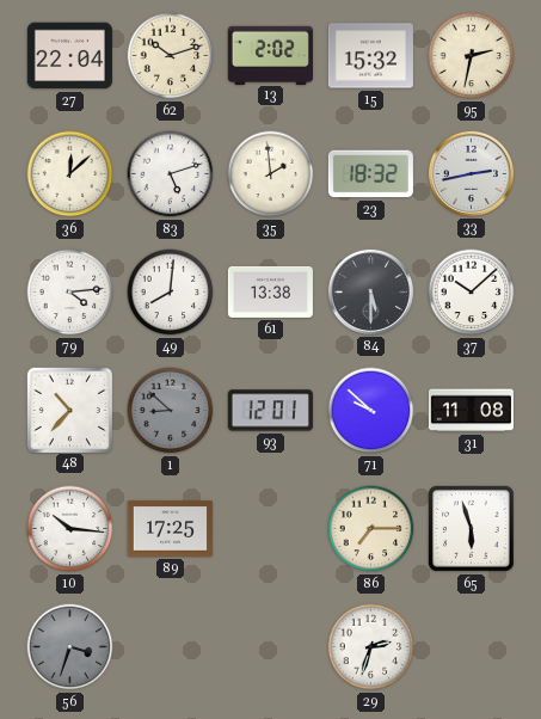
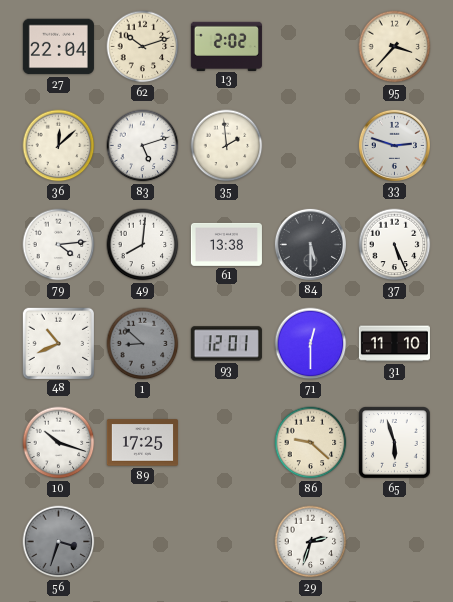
15: 15:32 -> none
95: 2:32 -> 3:37
23: 18:32 -> none
33: 2:43 -> 2:48
37: 10:08 -> 5:26
48: 10:37 -> 10:41
71: 9:52 -> 12:30
31: 11:08 -> 11:10
10: 10:16 -> 10:18
86: 7:15 -> 9:22
